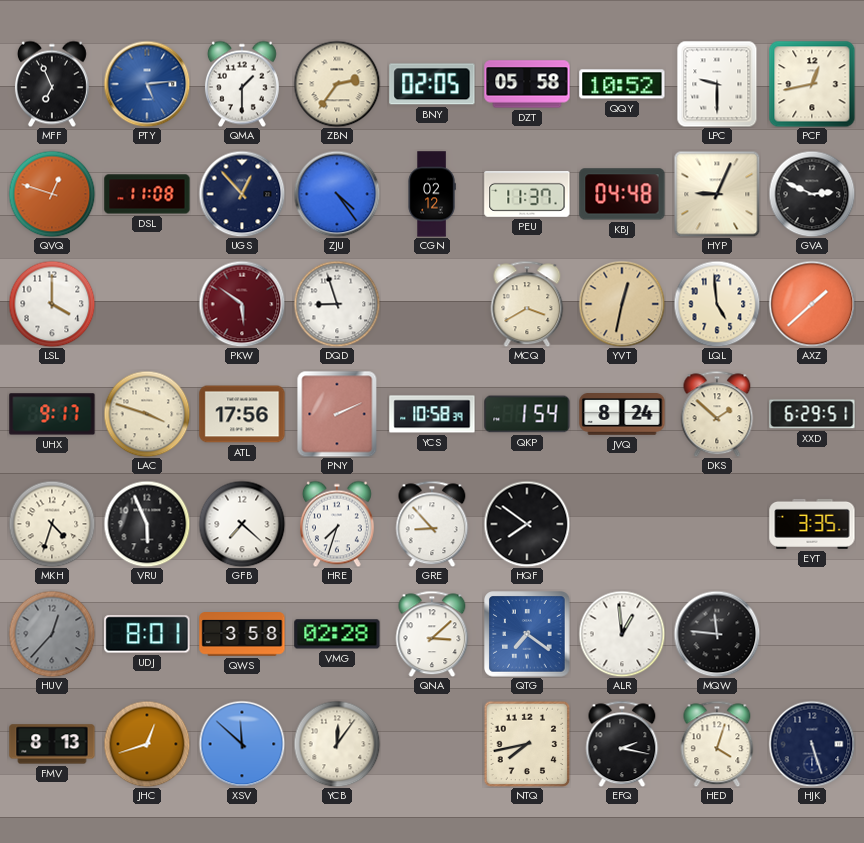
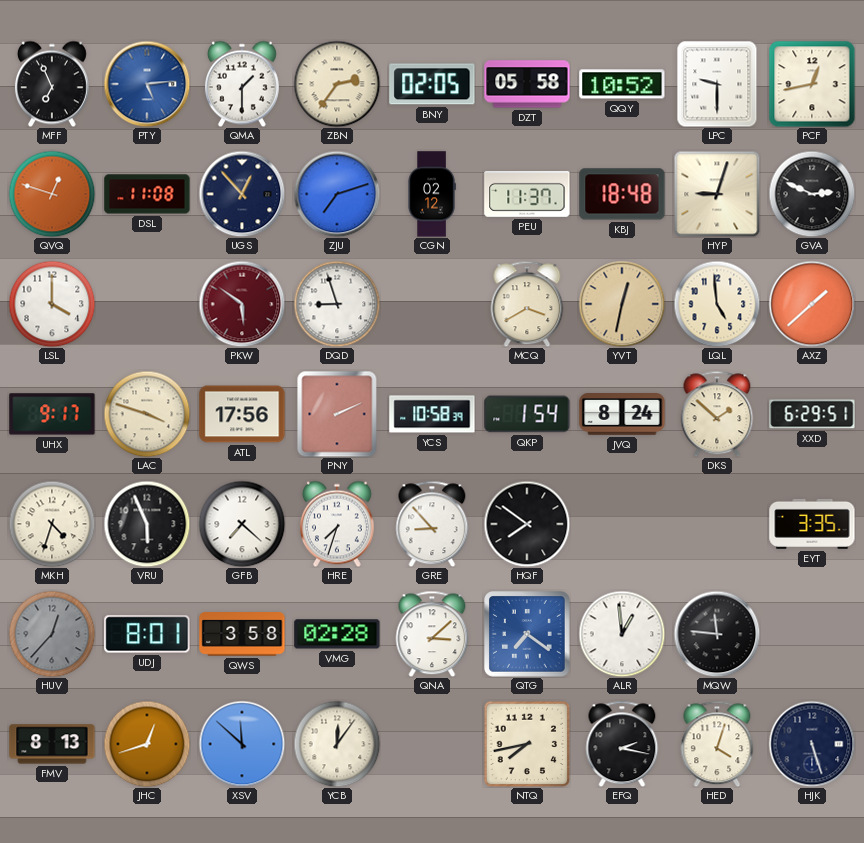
ZJU: 4:24 -> 7:12
KBJ: 04:48 -> 18:48
HYP: 9:04 -> 9:03
